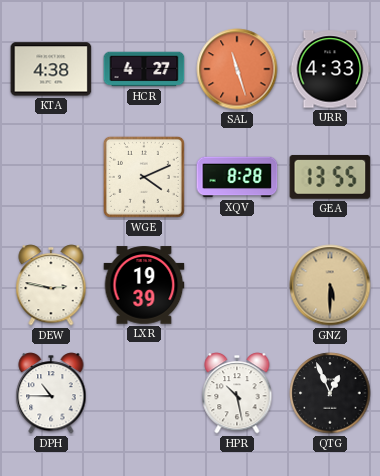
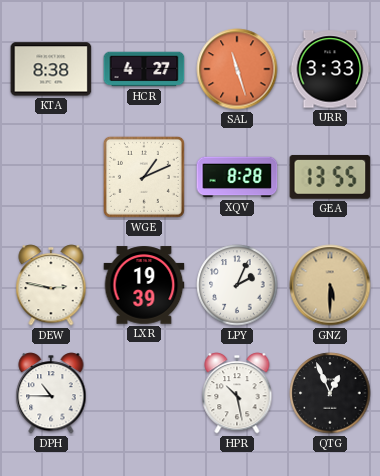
KTA: 4:38 -> 8:38
URR: 4:33 -> 3:33
WGE: 4:11 -> 1:11
LPY: none -> 2:04
